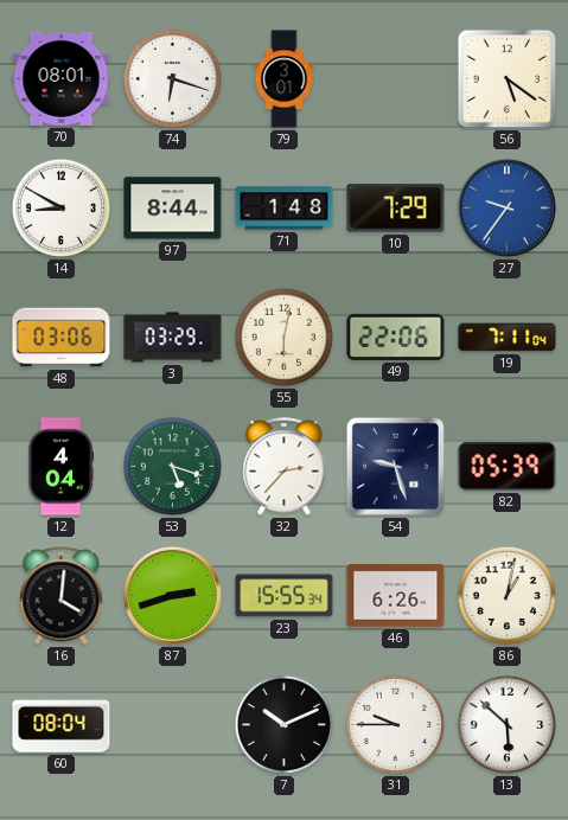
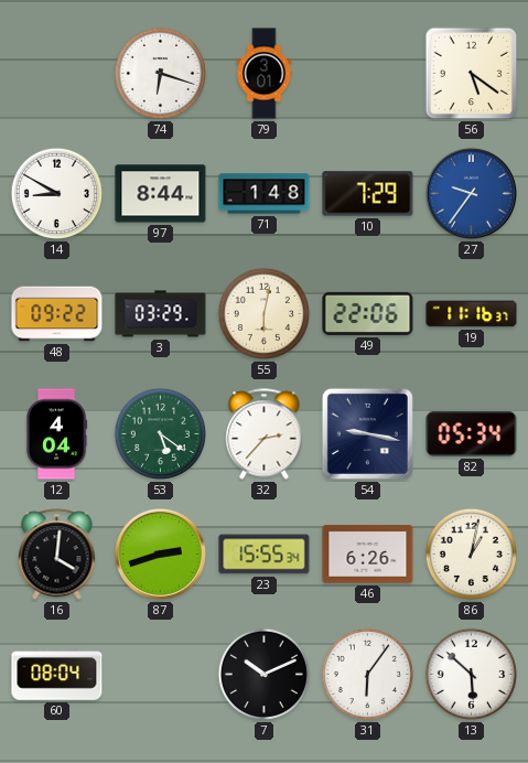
70: 08:01 -> none
48: 03:06 -> 09:22
19: 7:11 -> 11:16
53: 5:18 -> 5:21
54: 9:27 -> 9:17
82: 05:39 -> 05:34
31: 9:45 -> 6:06
